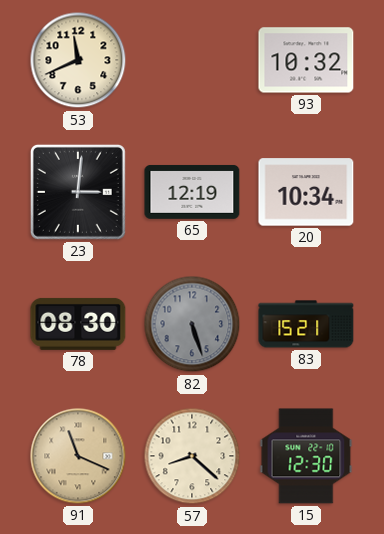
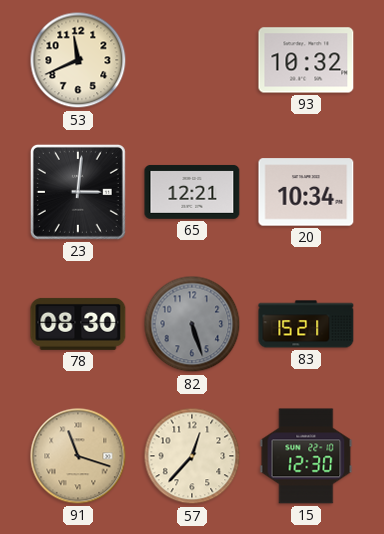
65: 12:19 -> 12:21
91: 11:19 -> 11:18
57: 8:22 -> 12:37
